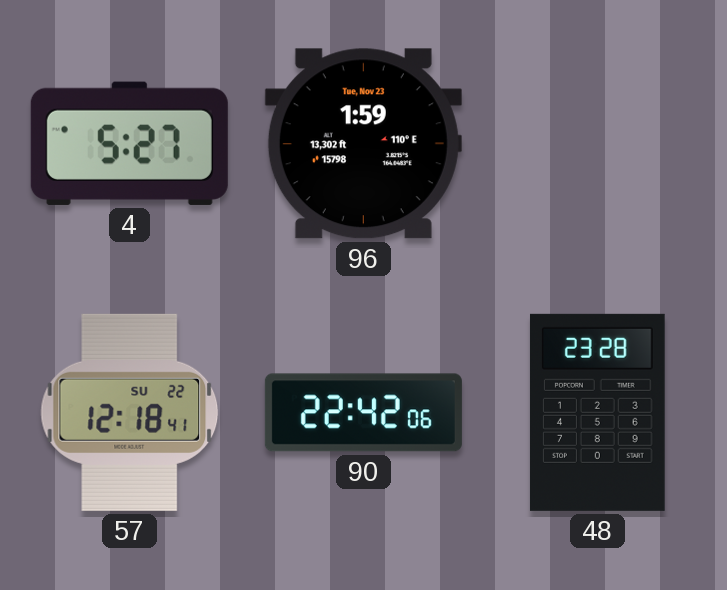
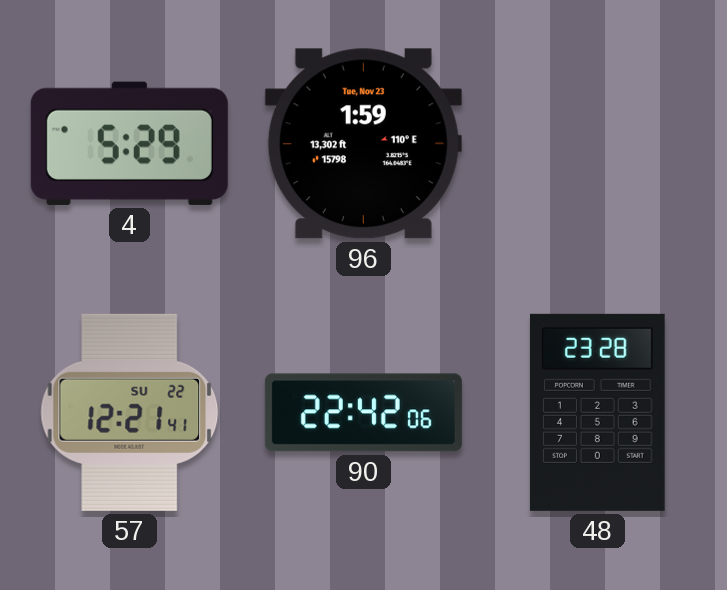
4: 5:27 -> 5:29
57: 12:18 -> 12:21
